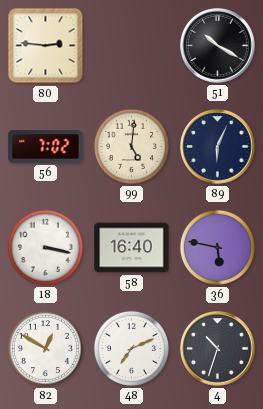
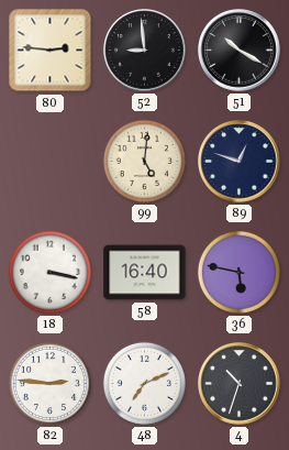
52: none -> 8:59
56: 7:02 -> none
89: 6:04 -> 12:48
82: 12:50 -> 2:46
